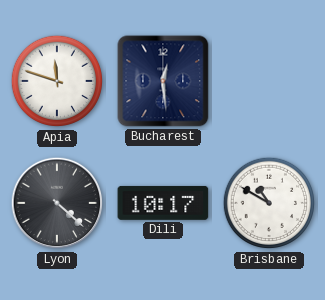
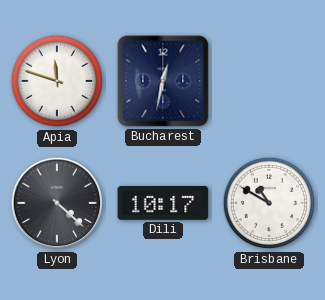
Bucharest: 12:29 -> 12:32
